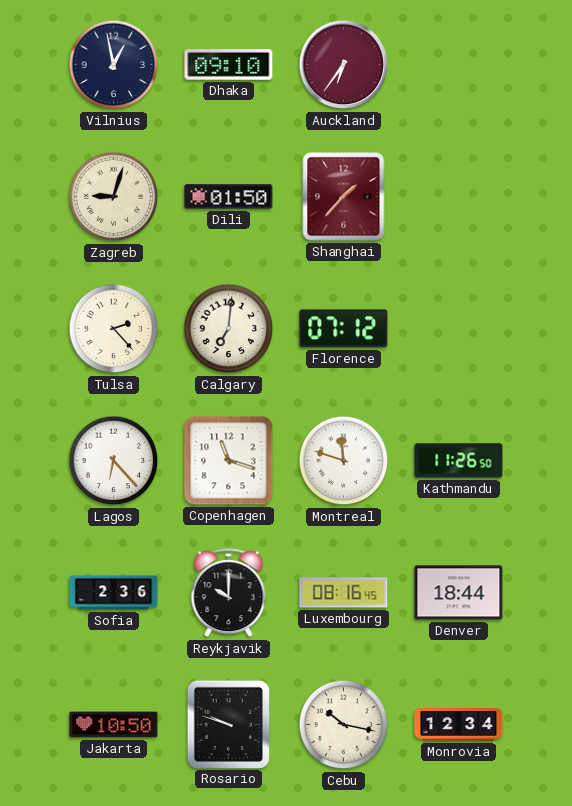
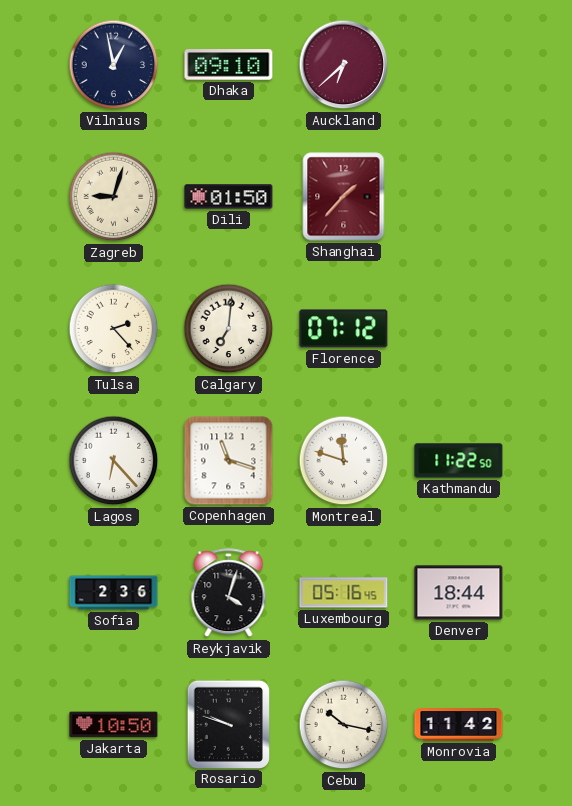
Auckland: 6:36 -> 6:38
Kathmandu: 11:26 -> 11:22
Reykjavik: 10:00 -> 4:03
Luxembourg: 08:16 -> 05:16
Monrovia: 12:34 -> 11:42
